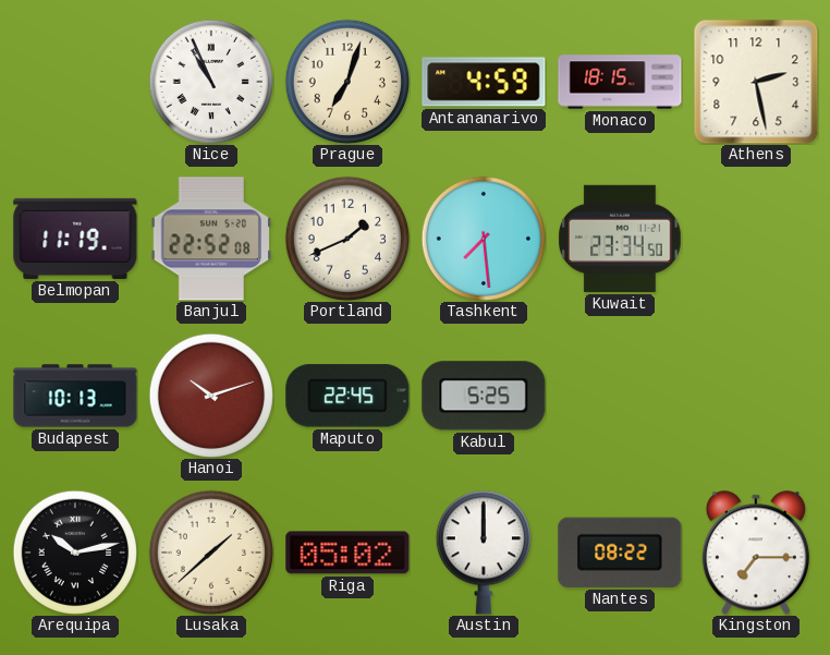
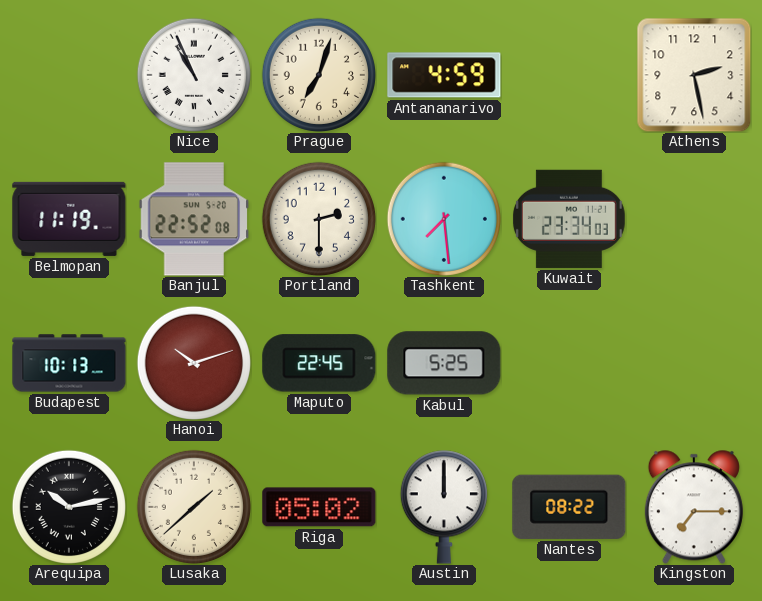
Monaco: 18:15 -> none
Portland: 1:41 -> 2:30
Kuwait: 23:34:50 -> 23:34:03
